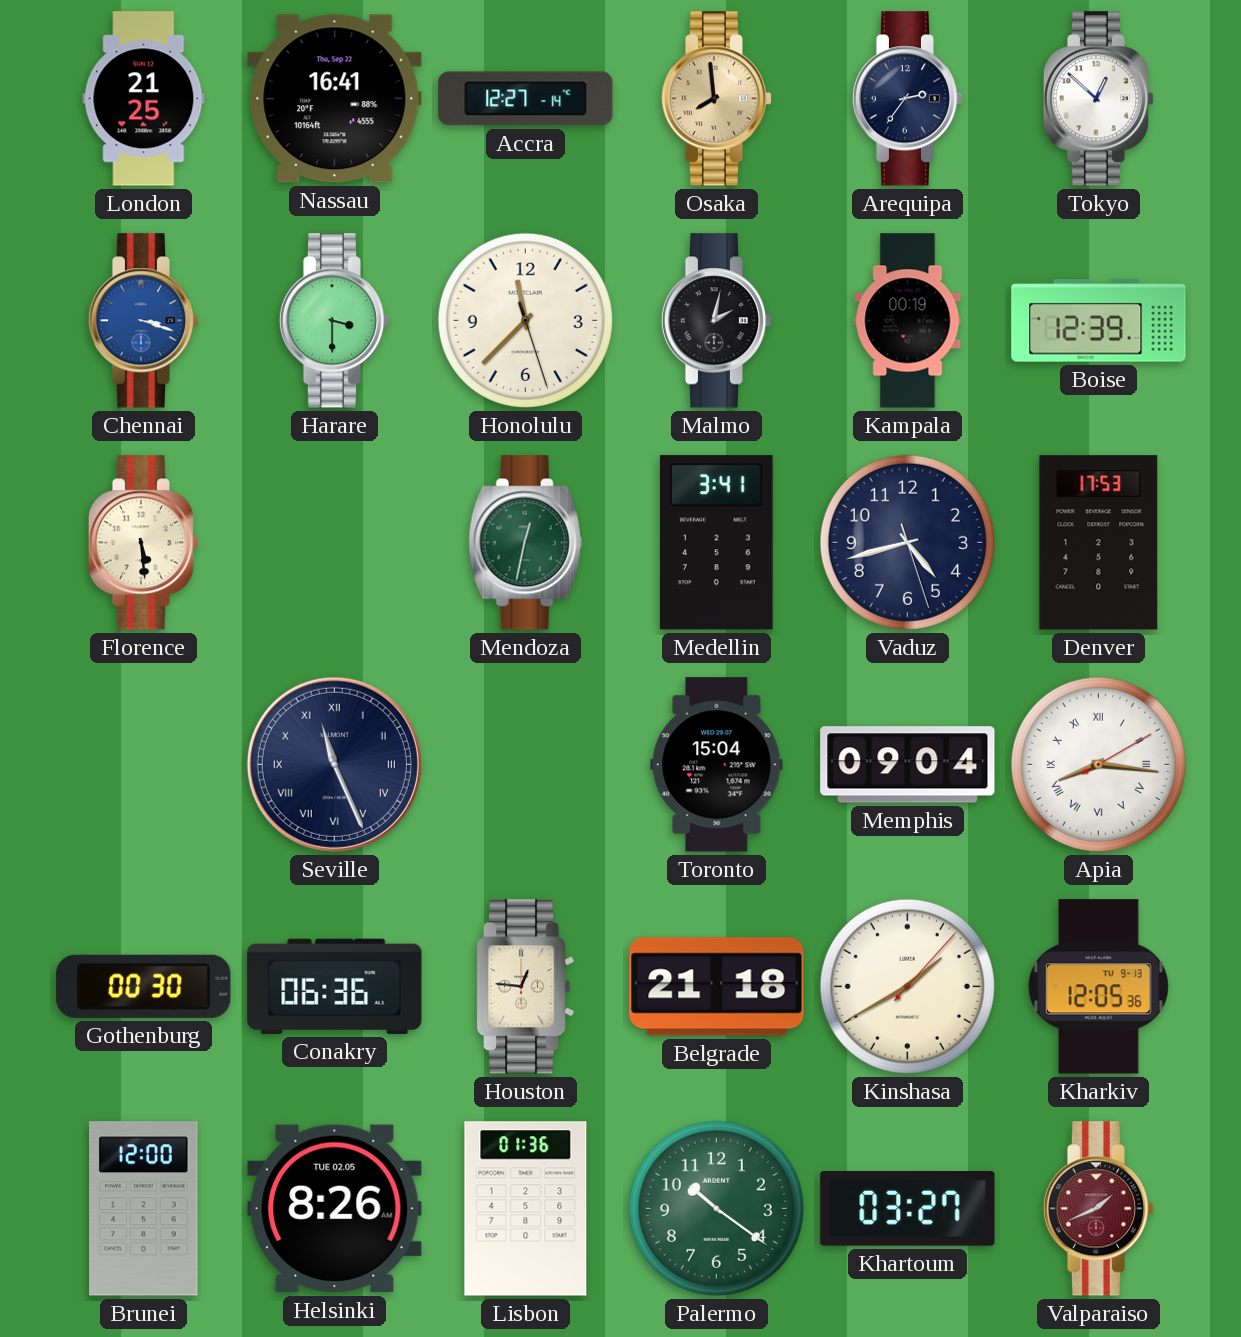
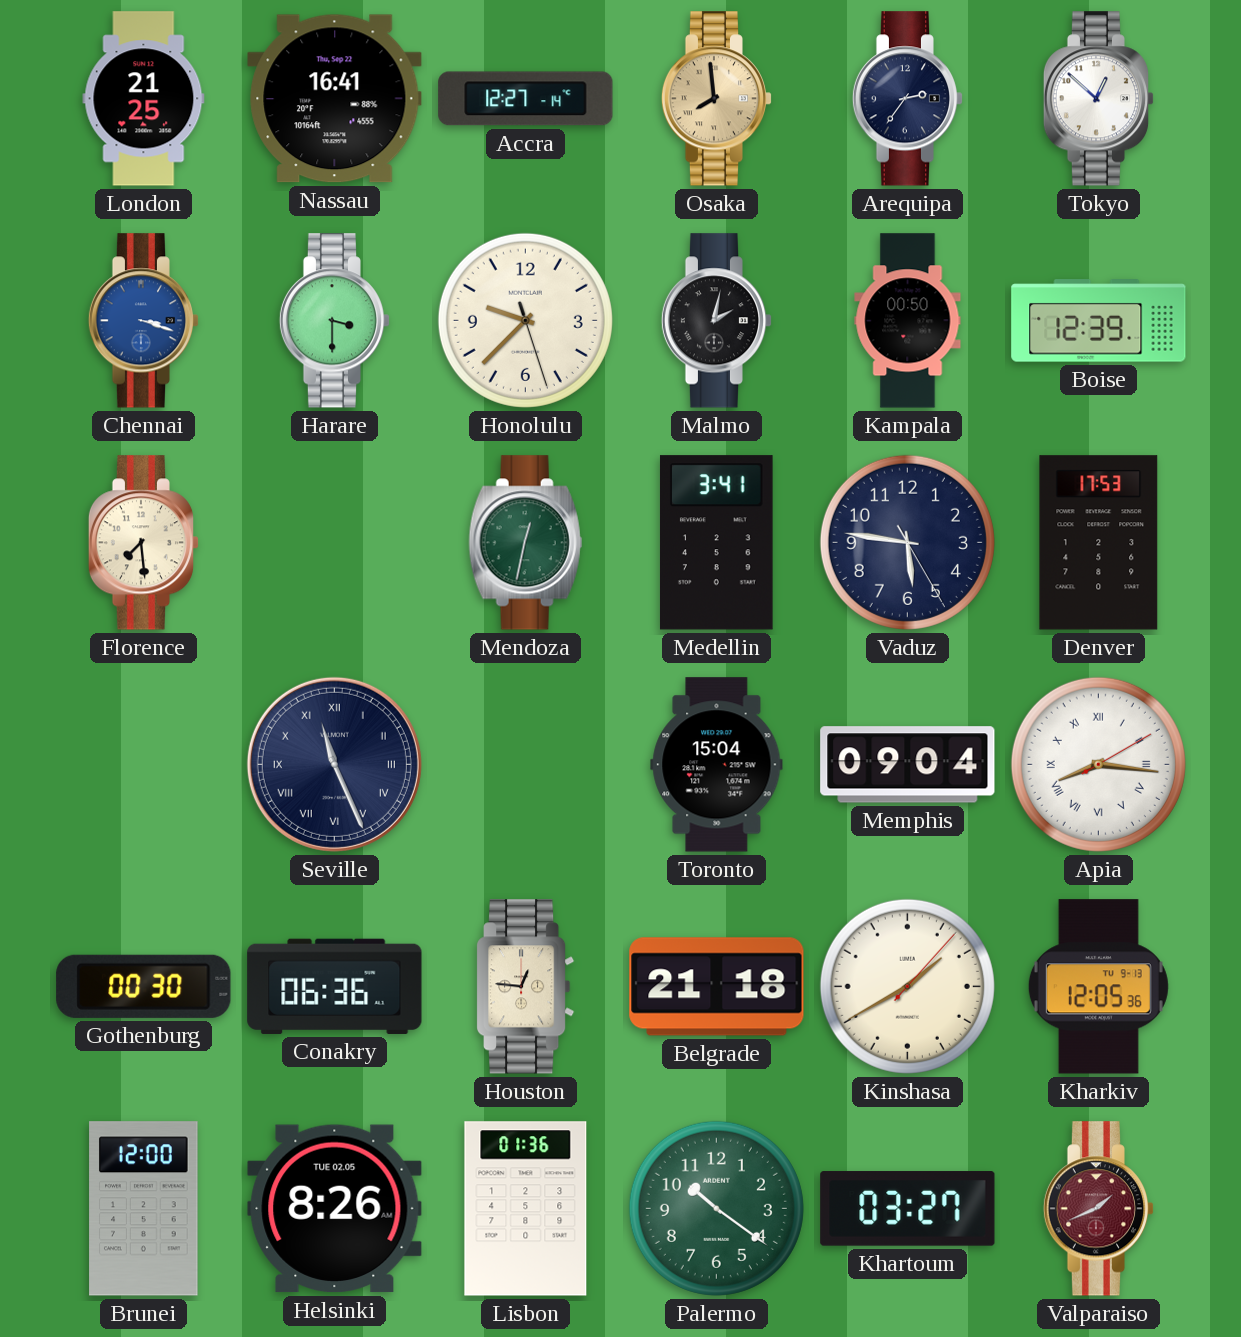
Honolulu: 11:37 -> 9:37
Kampala: 00:19 -> 00:50
Florence: 5:29 -> 7:29
Vaduz: 4:42 -> 5:46
